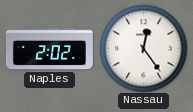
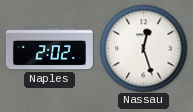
Nassau: 12:24 -> 12:27
